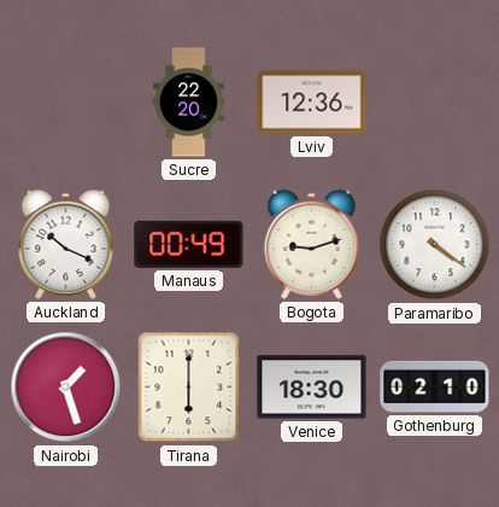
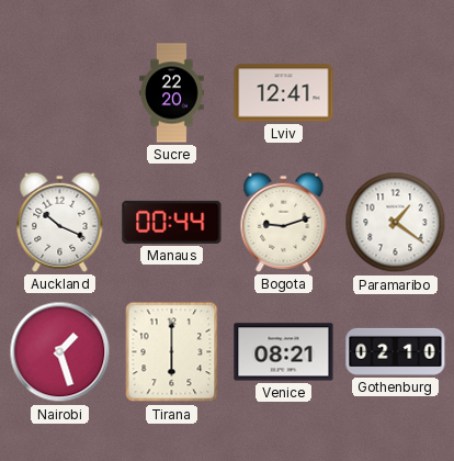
Lviv: 12:36 -> 12:41
Manaus: 00:49 -> 00:44
Paramaribo: 4:21 -> 1:21
Venice: 18:30 -> 08:21
